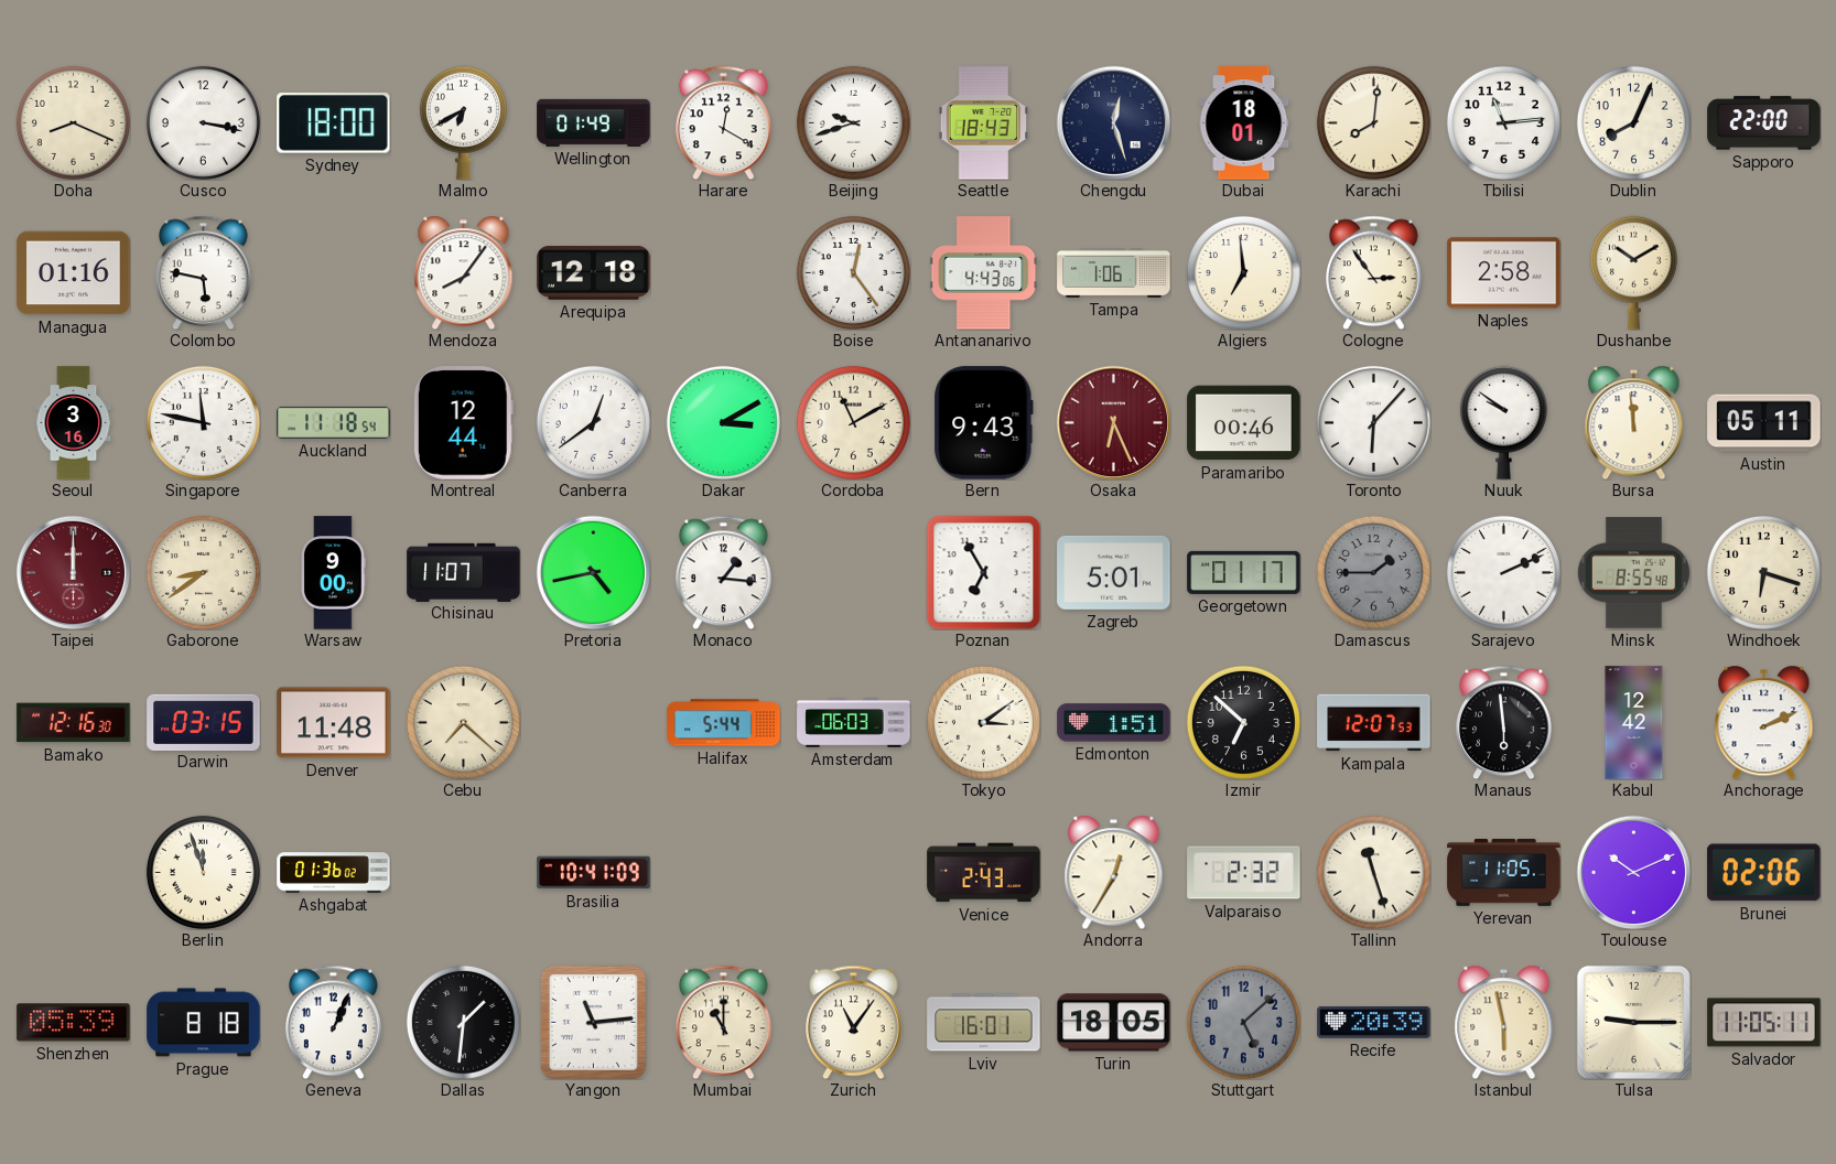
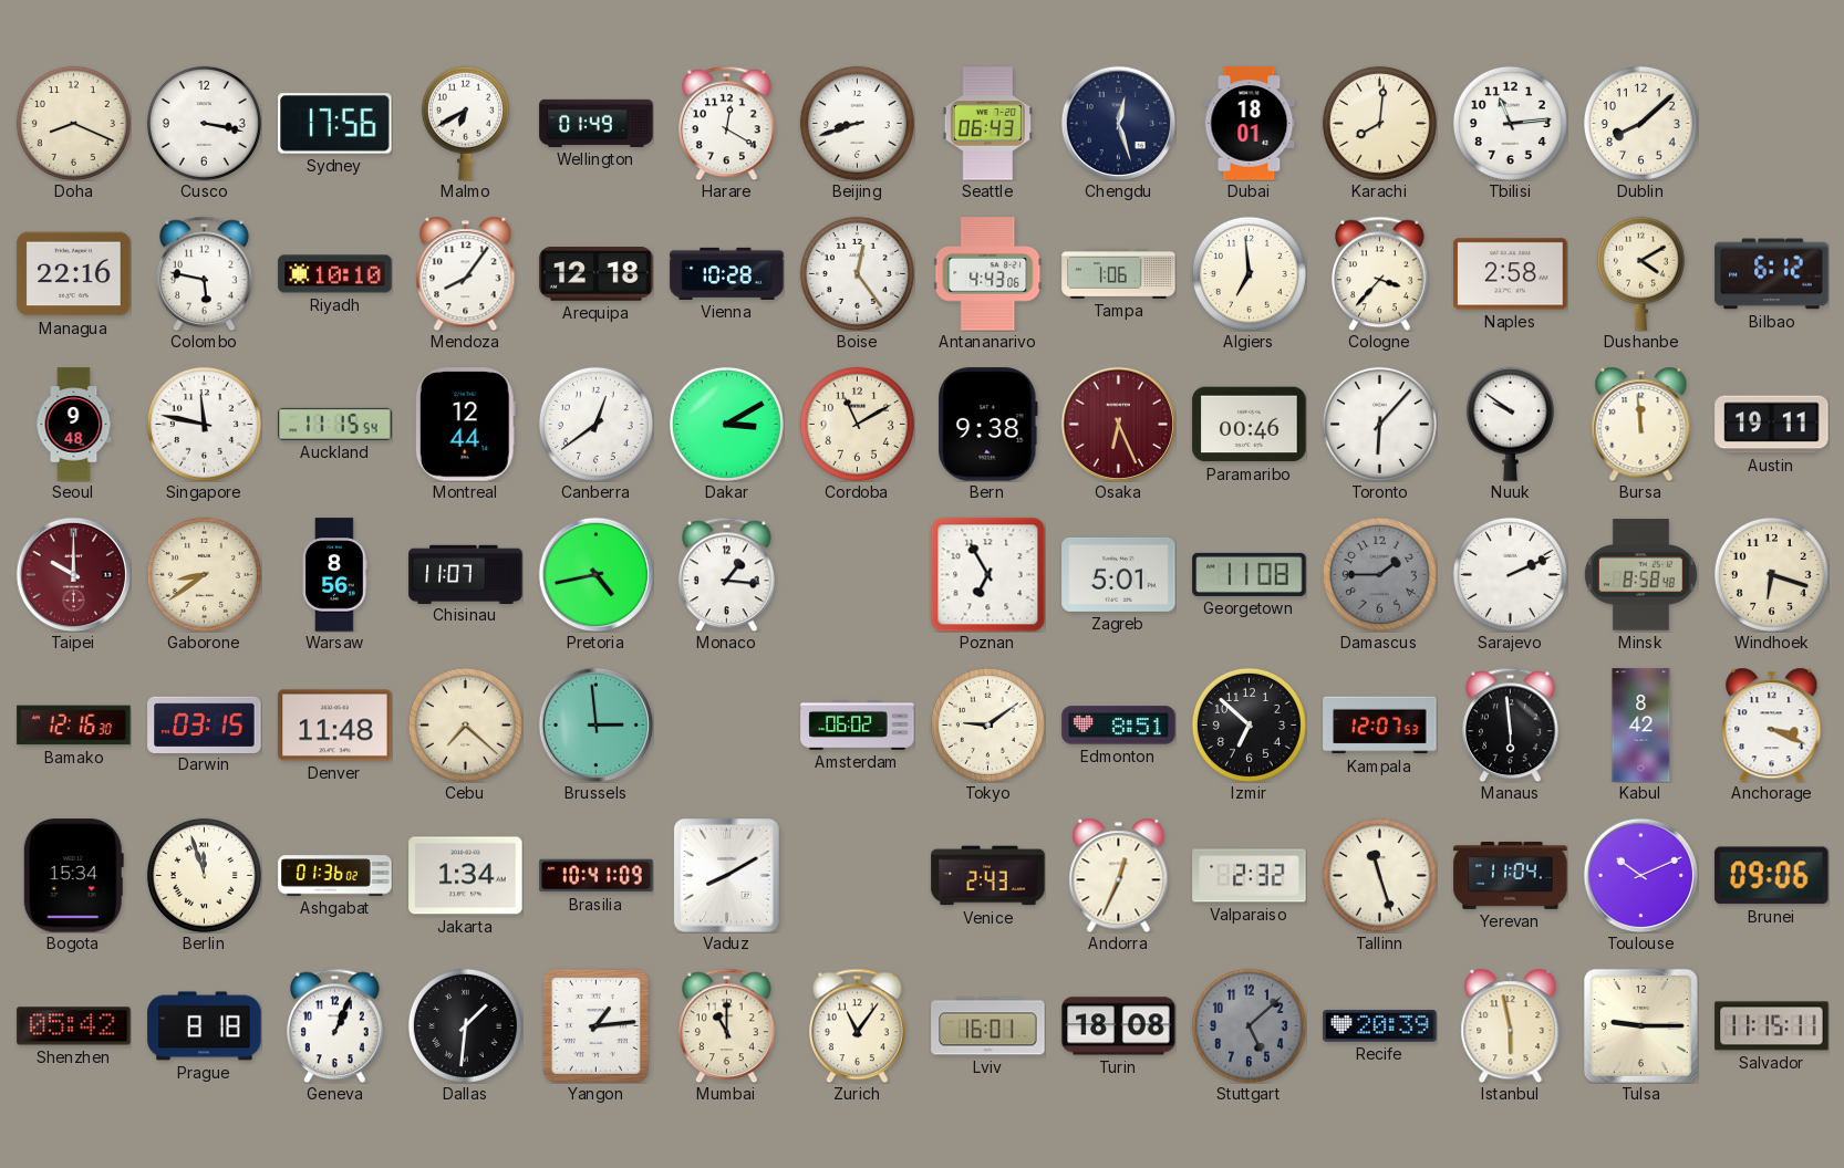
Sydney: 18:00 -> 17:56
Beijing: 9:42 -> 8:42
Seattle: 18:43 -> 06:43
Dublin: 8:04 -> 8:08
Sapporo: 22:00 -> none
Managua: 01:16 -> 22:16
Riyadh: none -> 10:10
Vienna: none -> 10:28
Cologne: 2:54 -> 3:37
Dushanbe: 10:10 -> 4:10
Bilbao: none -> 6:12
Seoul: 3:16 -> 9:48
Auckland: 11:18 -> 11:15
Bern: 9:43 -> 9:38
Austin: 05:11 -> 19:11
Taipei: 12:00 -> 10:00
Warsaw: 9:00 -> 8:56
Georgetown: 01:17 -> 11:08
Minsk: 8:55 -> 8:58
Brussels: none -> 2:59
Halifax: 5:44 -> none
Amsterdam: 06:03 -> 06:02
Tokyo: 3:09 -> 9:09
Edmonton: 1:51 -> 8:51
Kabul: 12:42 -> 8:42
Anchorage: 2:11 -> 3:19
Bogota: none -> 15:34
Jakarta: none -> 1:34
Vaduz: none -> 8:10
Andorra: 12:35 -> 12:34
Yerevan: 11:05 -> 11:04
Brunei: 02:06 -> 09:06
Shenzhen: 05:39 -> 05:42
Yangon: 11:14 -> 1:14
Turin: 18:05 -> 18:08
Salvador: 11:05 -> 11:15
